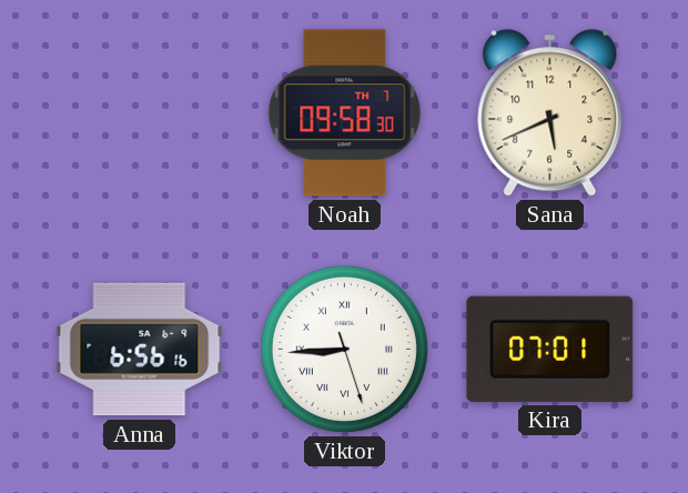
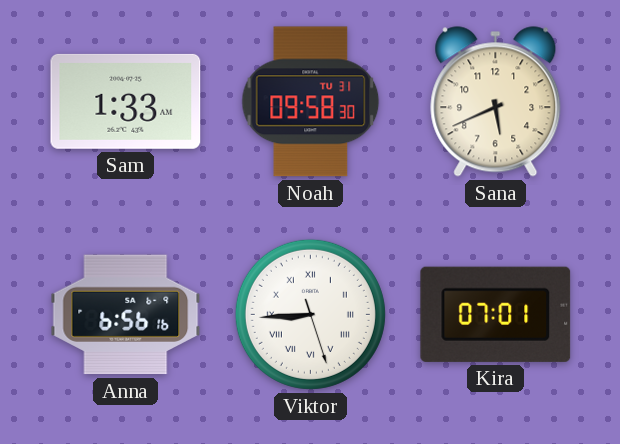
Sam: none -> 1:33
Noah date: TH 7 -> TU 31
